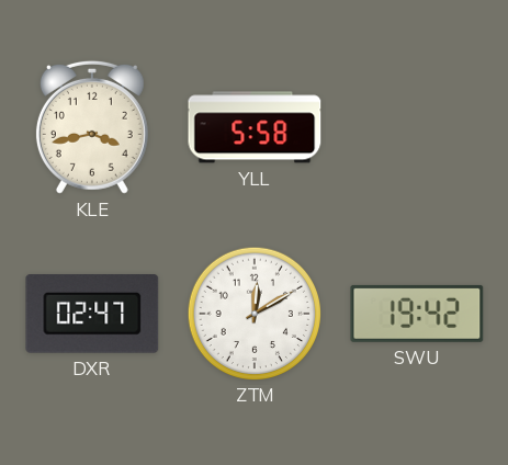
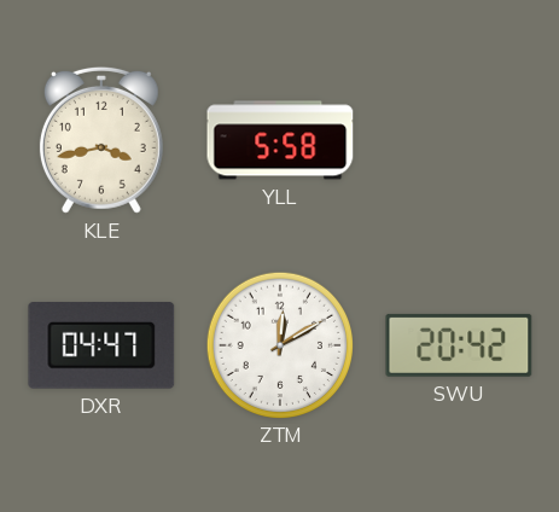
DXR: 02:47 -> 04:47
SWU: 19:42 -> 20:42
